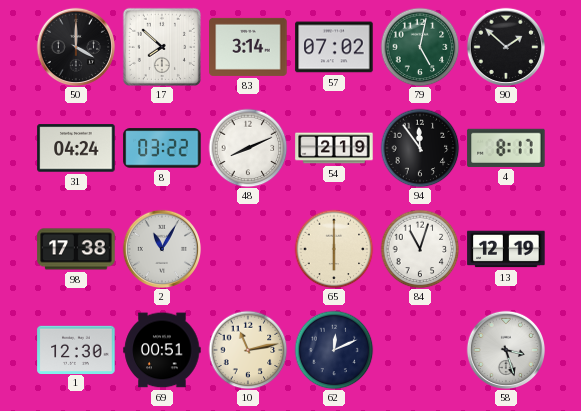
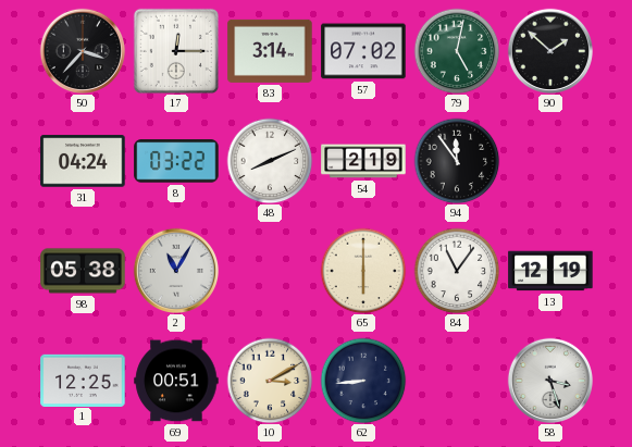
50: 4:00 -> 3:37
17: 7:52 -> 12:15
4: 8:17 -> none
98: 17:38 -> 05:38
84: 11:03 -> 11:06
1: 12:30 -> 12:25
10: 11:13 -> 3:10
62: 12:11 -> 8:44
